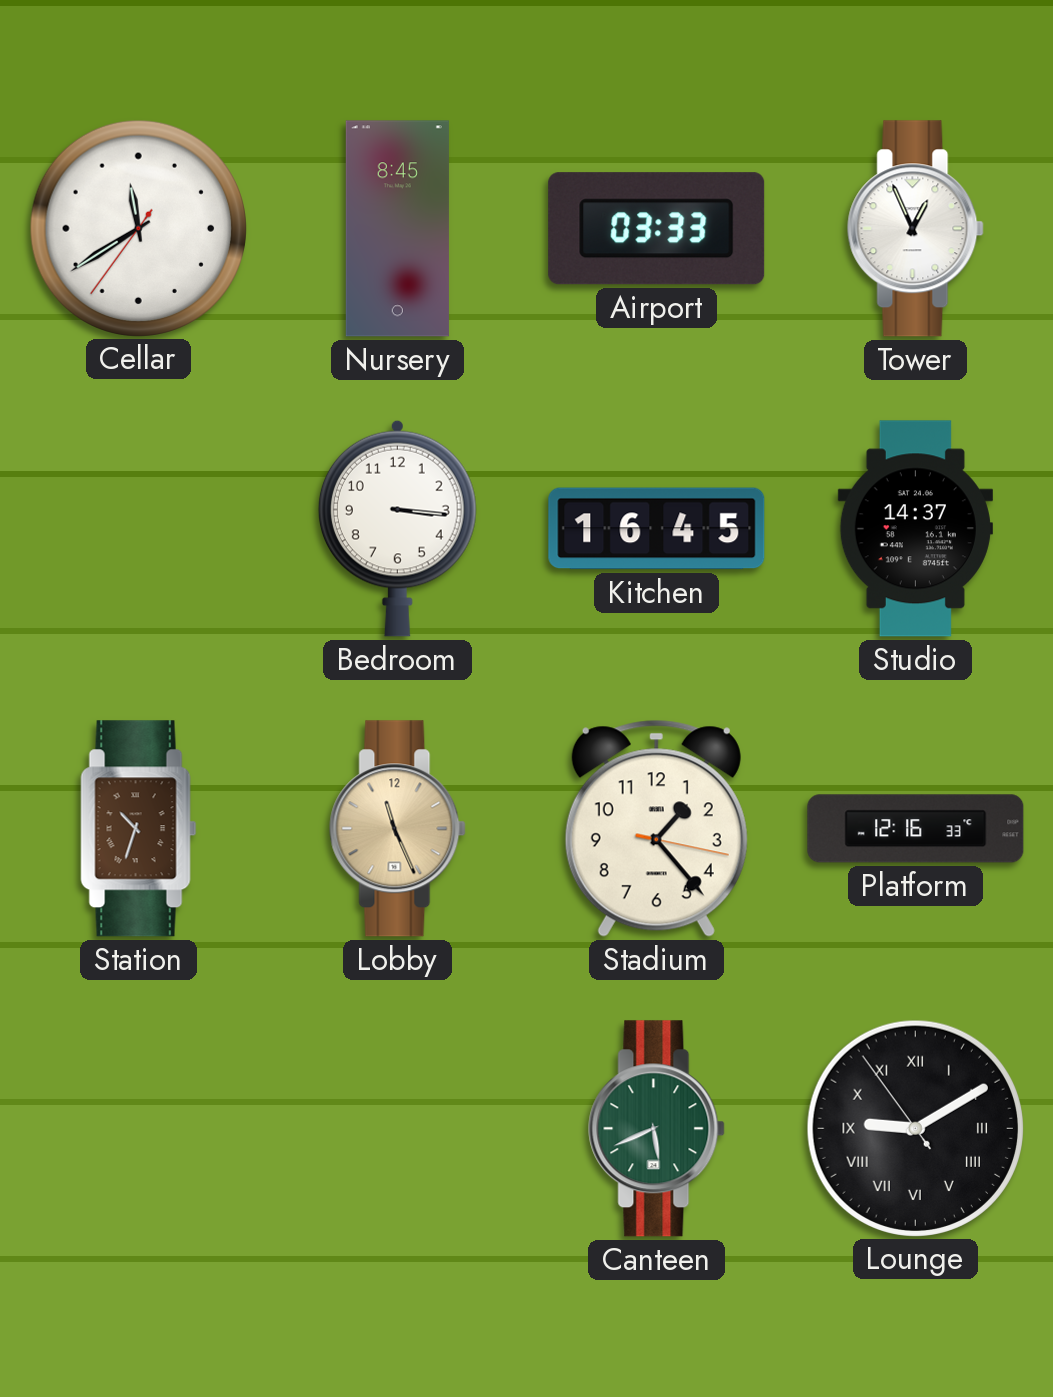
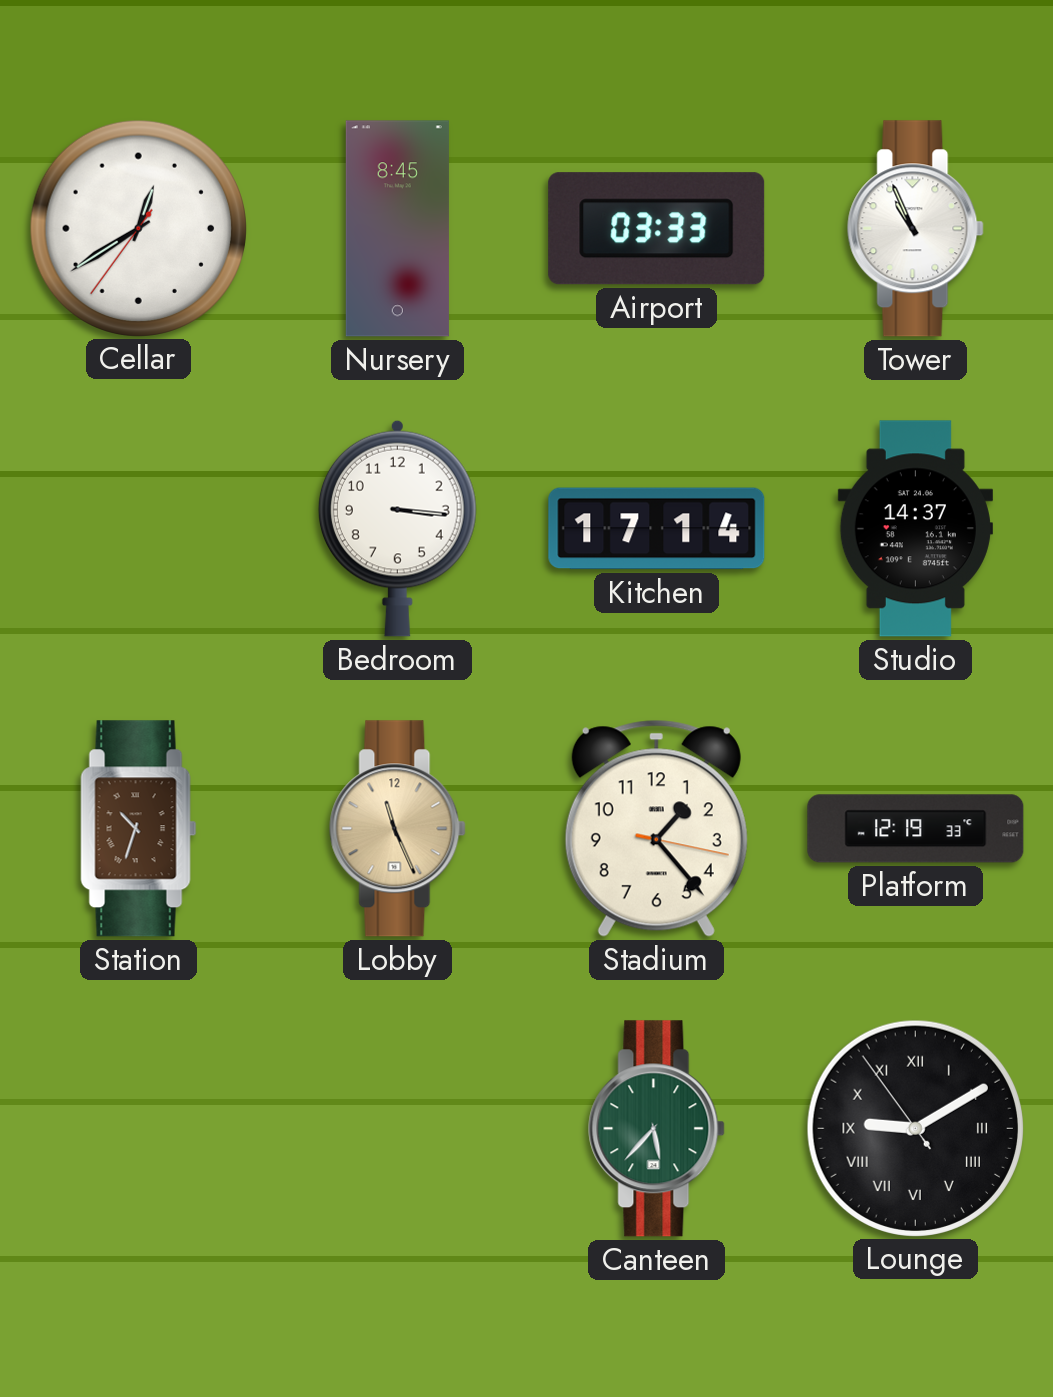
Cellar: 11:39 -> 12:39
Tower: 12:56 -> 10:56
Kitchen: 16:45 -> 17:14
Platform: 12:16 -> 12:19
Canteen: 5:41 -> 5:37
